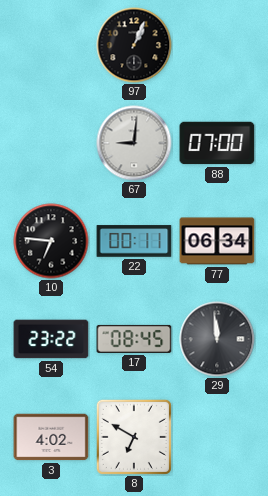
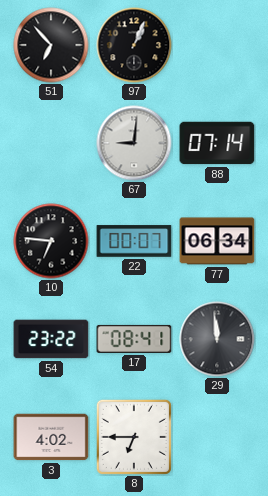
51: none -> 6:53
88: 07:00 -> 07:14
22: 00:11 -> 00:07
17: 08:45 -> 08:41
8: 6:50 -> 6:45
